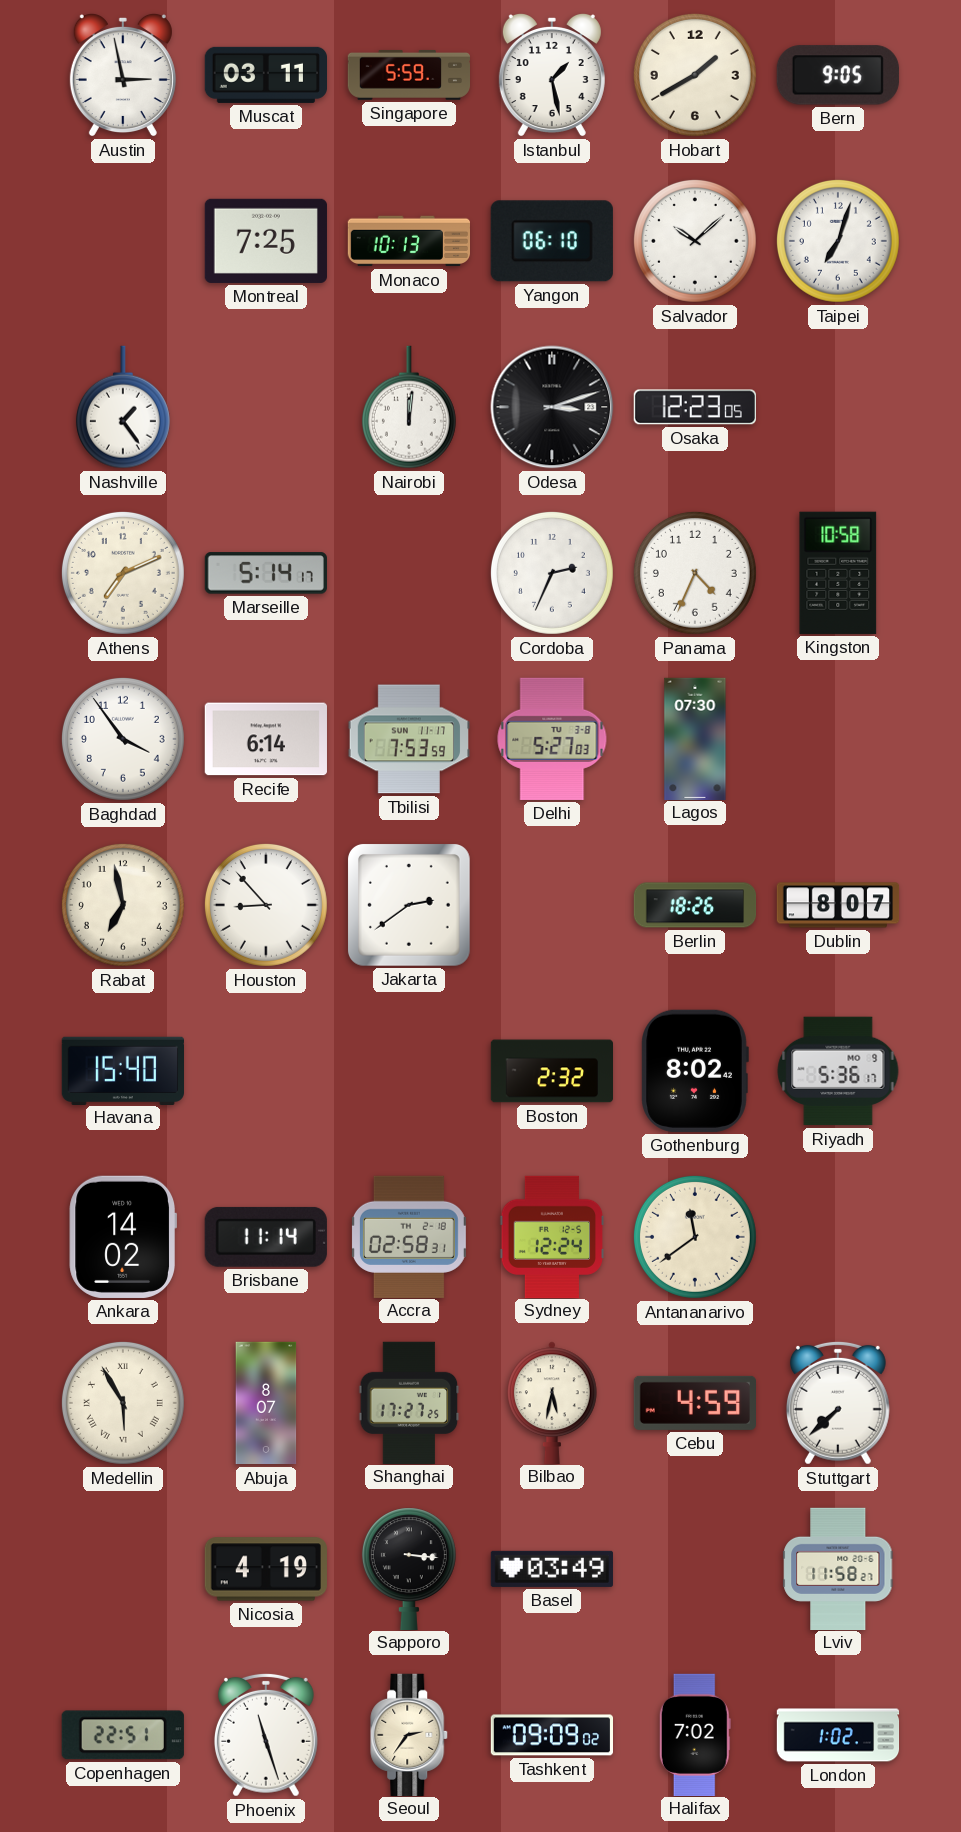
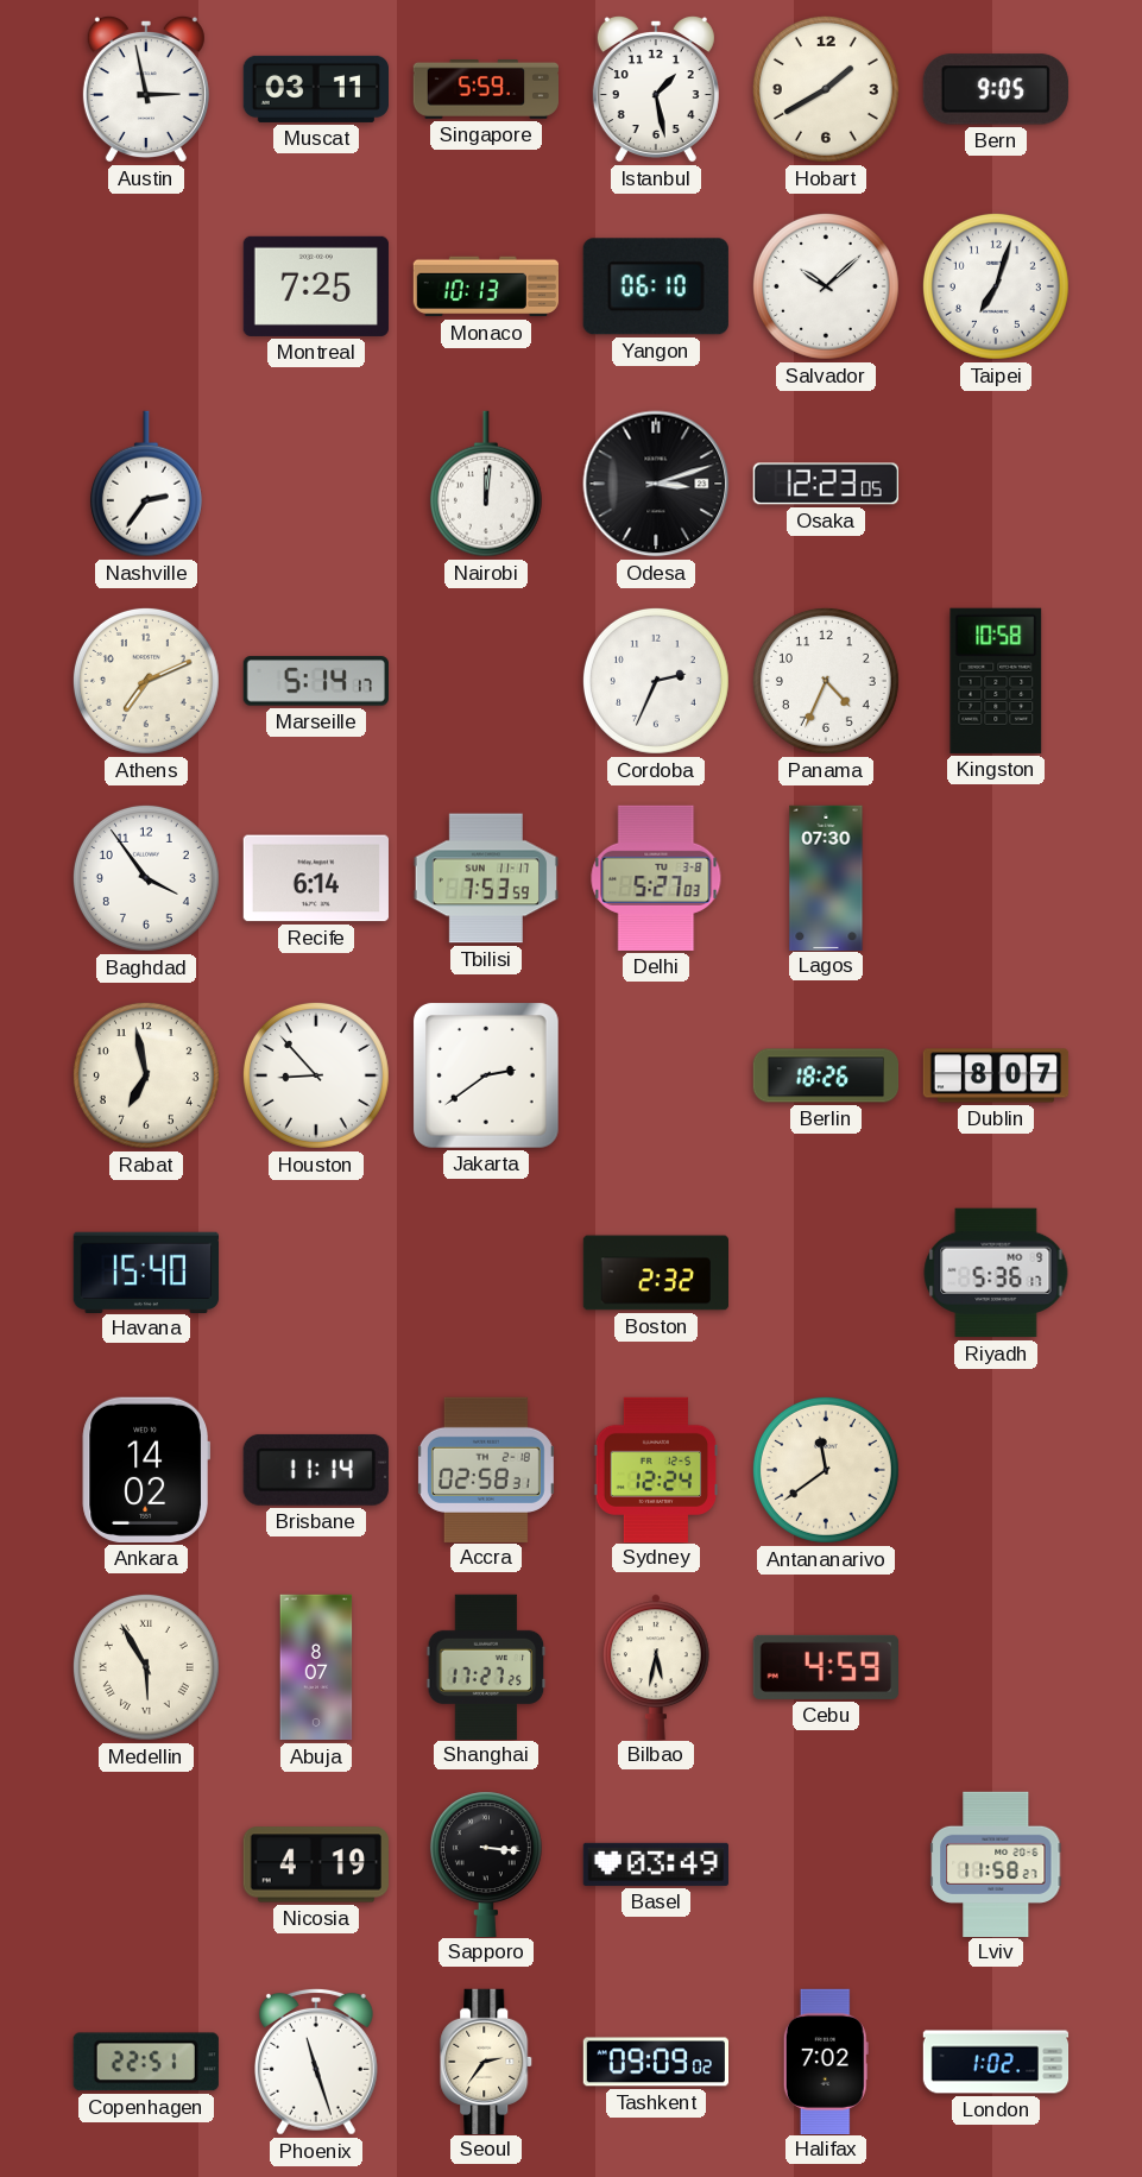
Nashville: 1:24 -> 2:36
Gothenburg: 8:02 -> none
Stuttgart: 7:38 -> none
